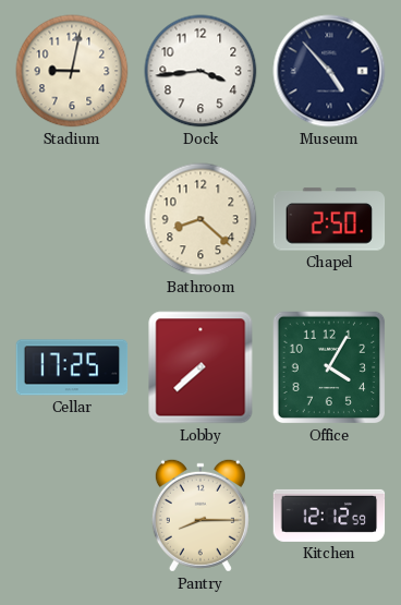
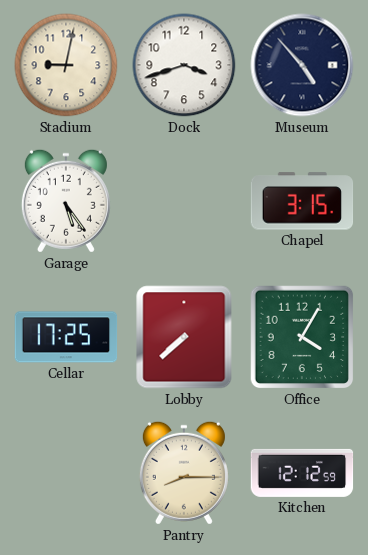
Dock: 3:44 -> 3:42
Garage: none -> 5:24
Bathroom: 8:22 -> none
Chapel: 2:50 -> 3:15
